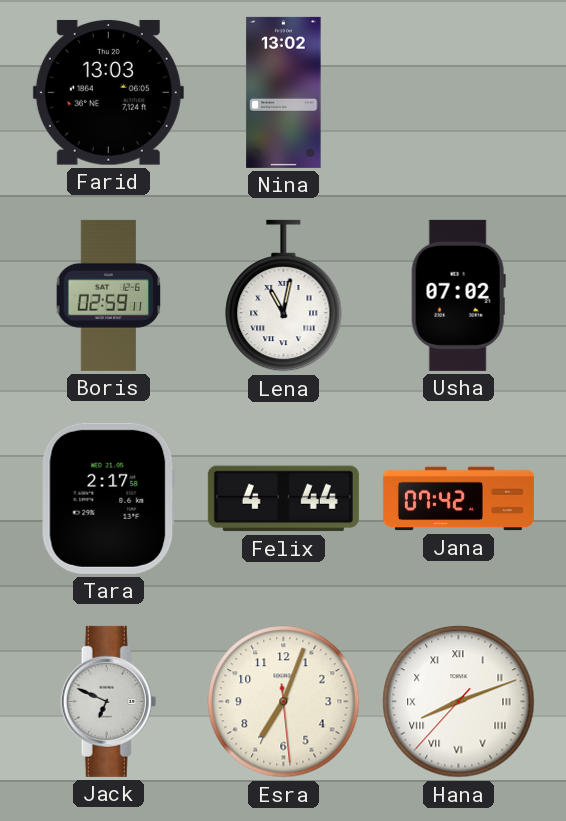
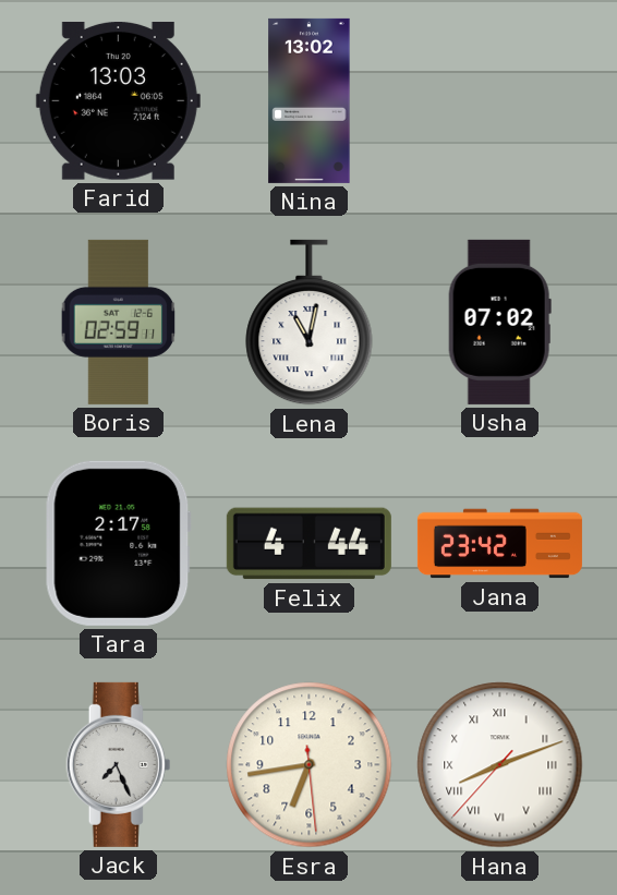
Jana: 07:42 -> 23:42
Jack: 6:49 -> 7:26
Esra: 7:03 -> 6:43
